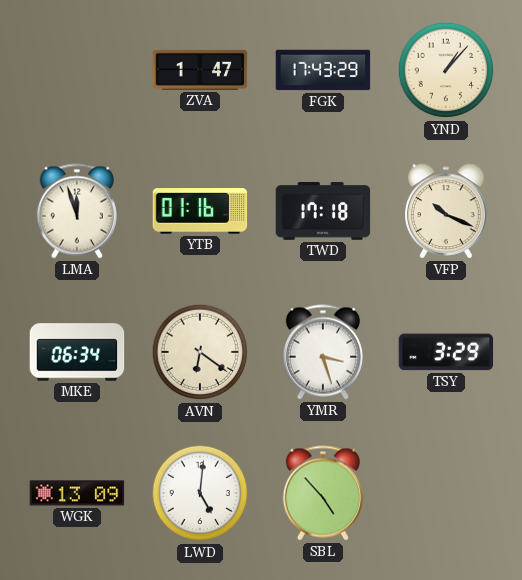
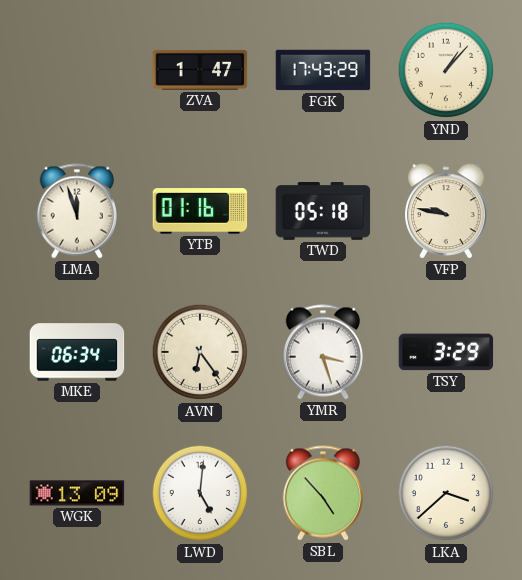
TWD: 17:18 -> 05:18
VFP: 10:19 -> 9:47
AVN: 6:21 -> 6:24
LKA: none -> 3:38
